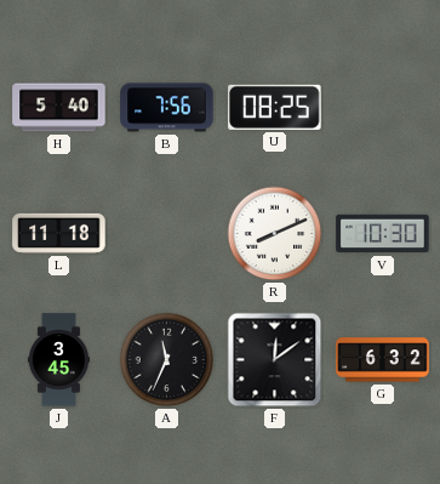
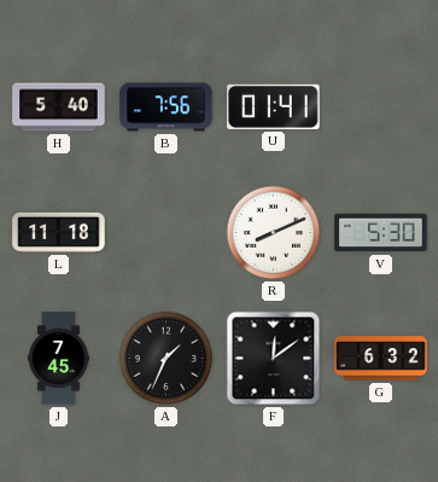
U: 08:25 -> 01:41
V: 10:30 -> 5:30
J: 3:45 -> 7:45
A: 11:34 -> 1:34
